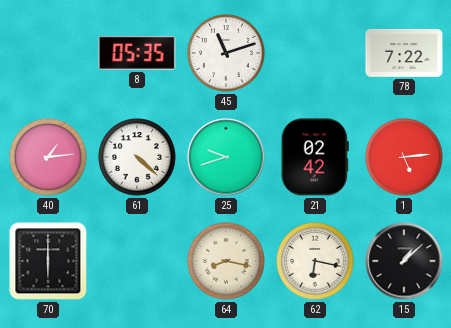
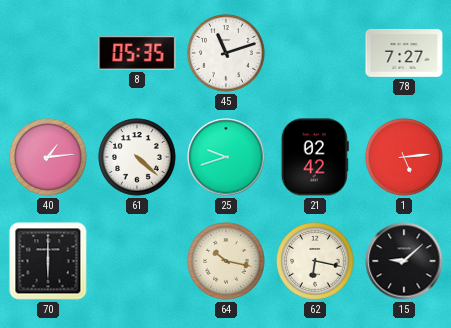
78: 7:22 -> 7:27
64: 8:17 -> 10:17
15: 1:08 -> 9:08
